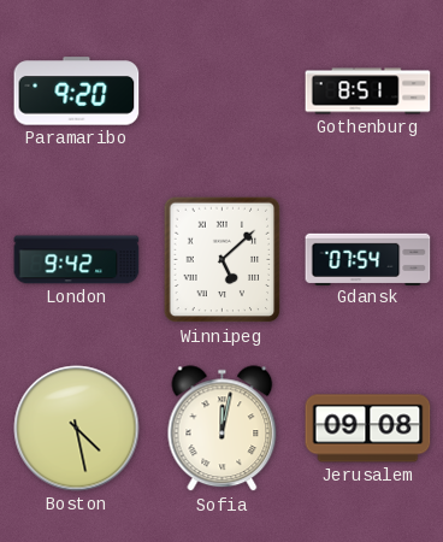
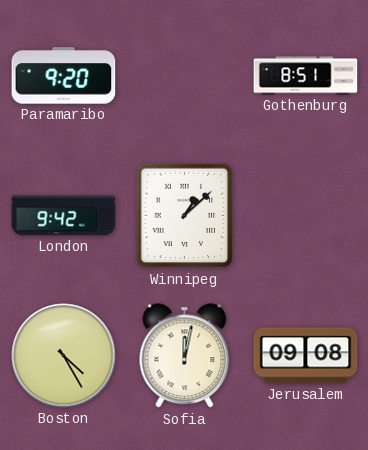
Winnipeg: 5:08 -> 1:08
Gdansk: 07:54 -> none
Boston: 4:28 -> 4:25
